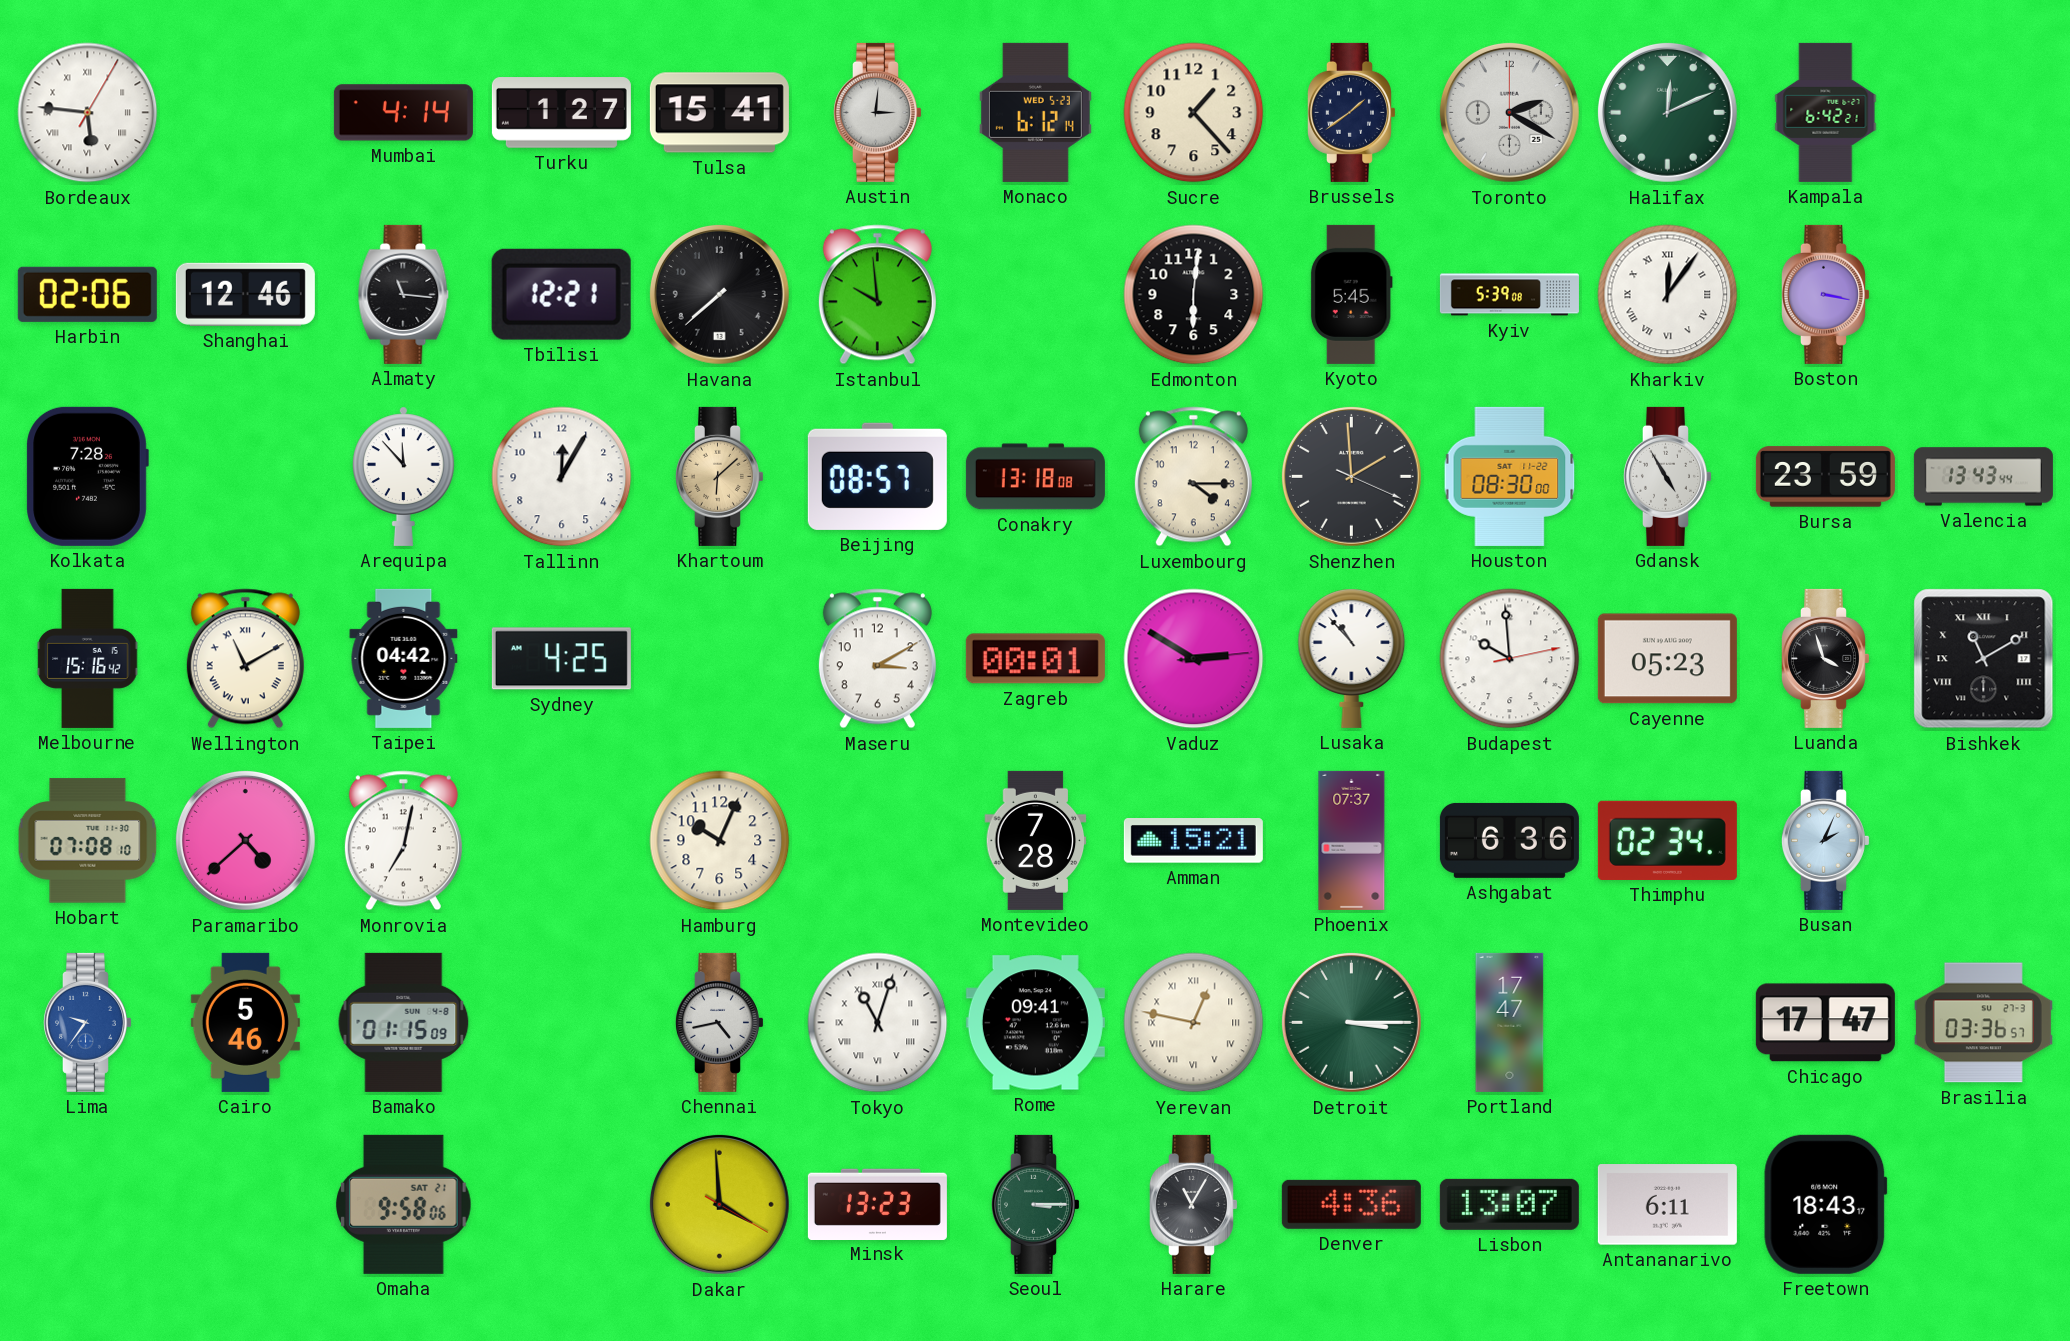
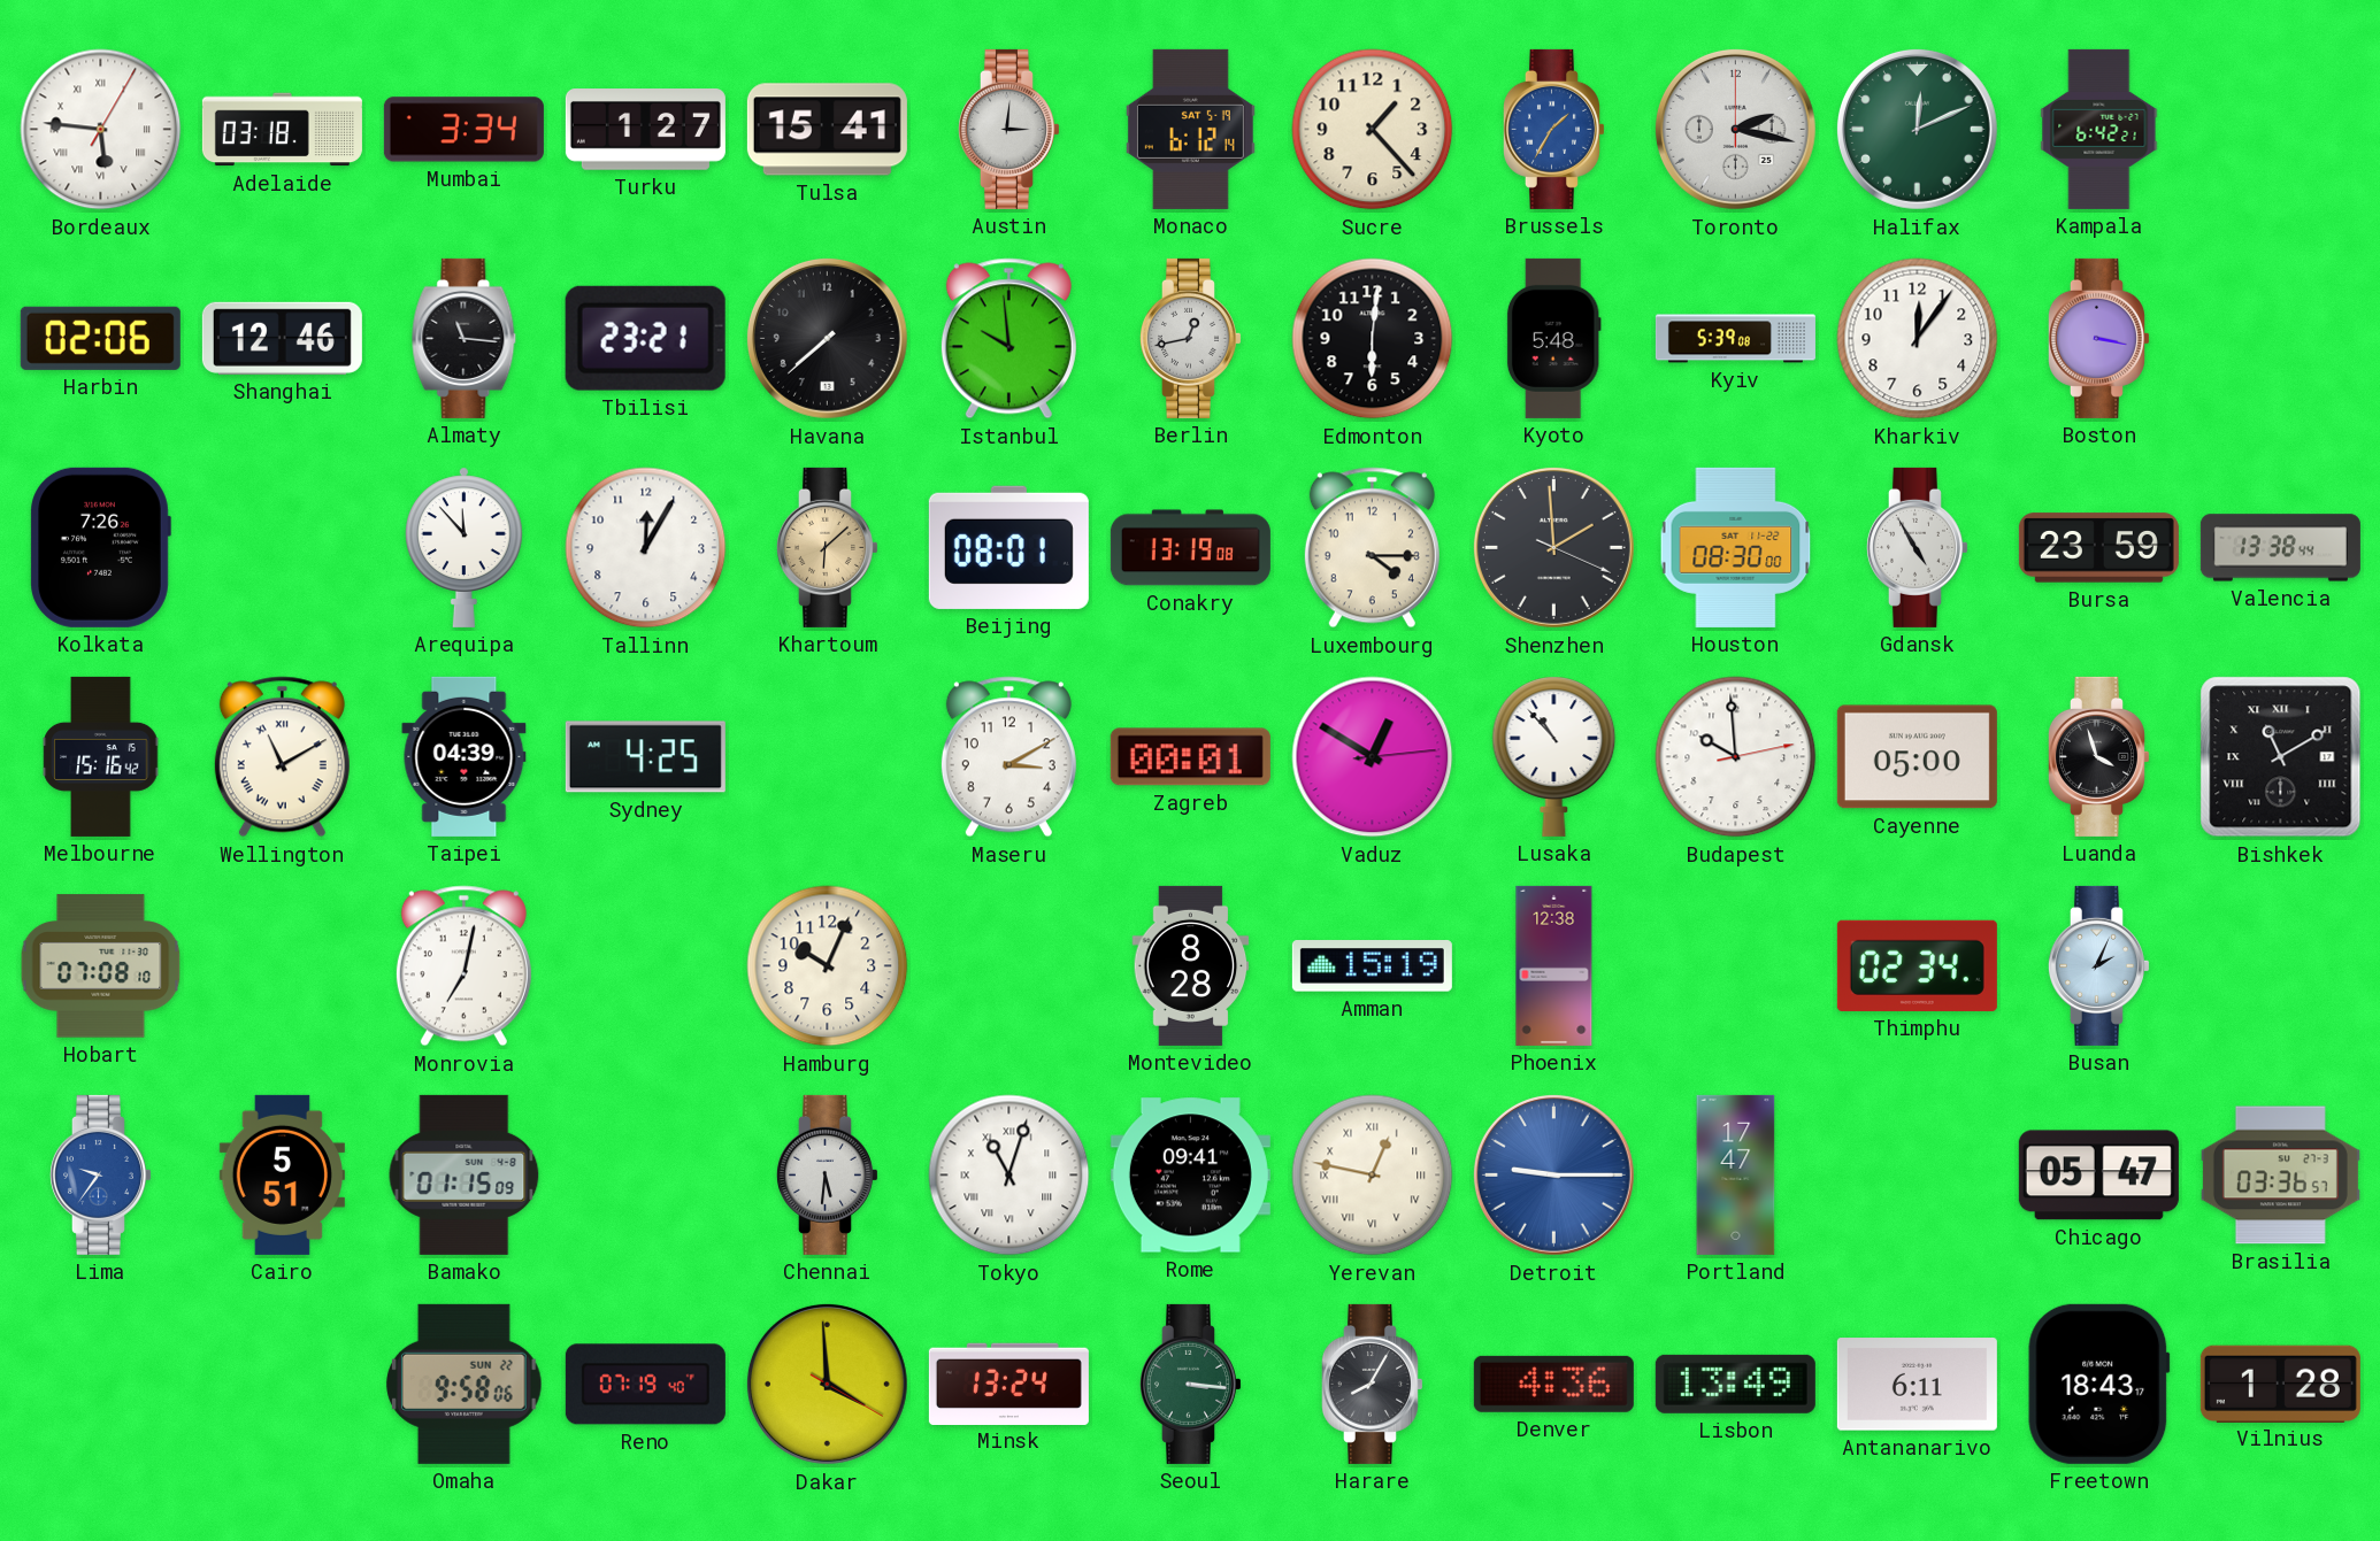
Adelaide: none -> 03:18
Mumbai: 4:14 -> 3:34
Monaco date: WED 5-23 -> SAT 5-19
Brussels: 1:39 -> 1:35
Brussels dial: navy -> blue
Toronto: 2:20 -> 2:17
Tbilisi: 12:21 -> 23:21
Berlin: none -> 12:43
Kyoto: 5:45 -> 5:48
Kharkiv numerals: Roman -> Arabic
Kolkata: 7:28 -> 7:26
Beijing: 08:57 -> 08:01
Conakry: 13:18 -> 13:19
Valencia: 13:43 -> 13:38
Taipei: 04:42 -> 04:39
Vaduz: 2:50 -> 12:50
Cayenne: 05:23 -> 05:00
Paramaribo: 4:38 -> none
Montevideo: 7:28 -> 8:28
Amman: 15:21 -> 15:19
Phoenix: 07:37 -> 12:38
Ashgabat: 6:36 -> none
Cairo: 5:46 -> 5:51
Chennai: 4:43 -> 5:31
Detroit: 3:15 -> 9:15
Detroit dial: green -> blue
Chicago: 17:47 -> 05:47
Omaha date: SAT 21 -> SUN 22
Reno: none -> 07:19
Minsk: 13:23 -> 13:24
Seoul: 3:15 -> 3:16
Harare: 11:05 -> 8:05
Lisbon: 13:07 -> 13:49
Vilnius: none -> 1:28
